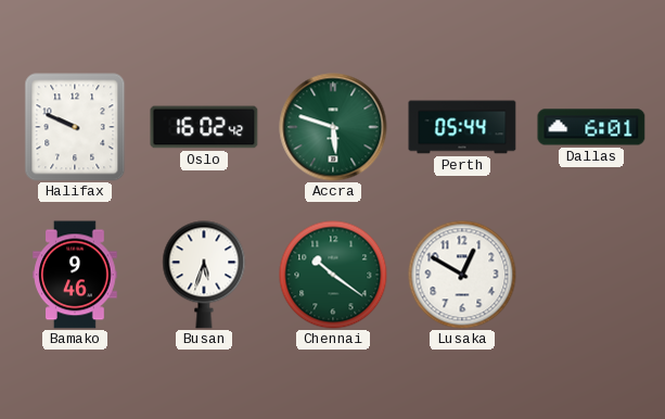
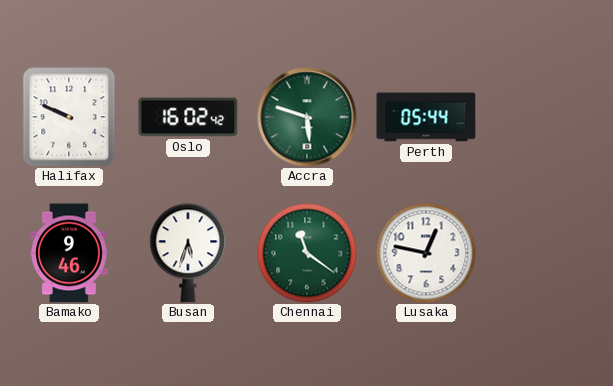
Dallas: 6:01 -> none
Chennai: 10:21 -> 11:21
Lusaka: 12:50 -> 12:47
